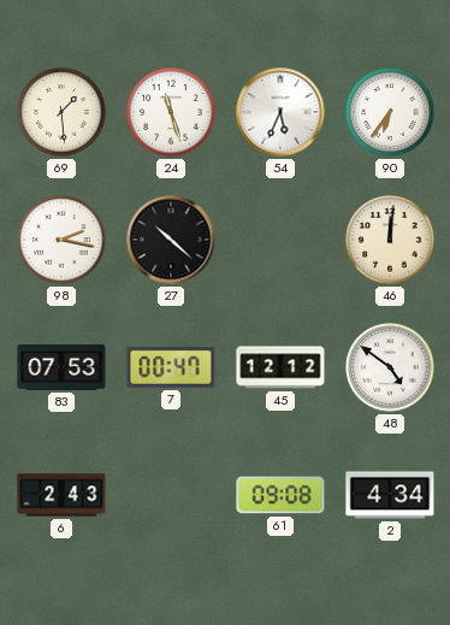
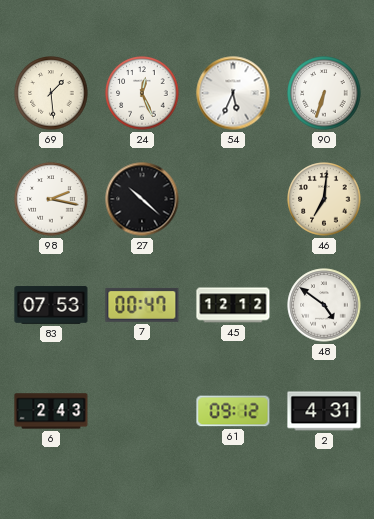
24: 11:27 -> 12:26
90: 6:36 -> 6:33
46: 12:01 -> 7:01
61: 09:08 -> 09:12
2: 4:34 -> 4:31
